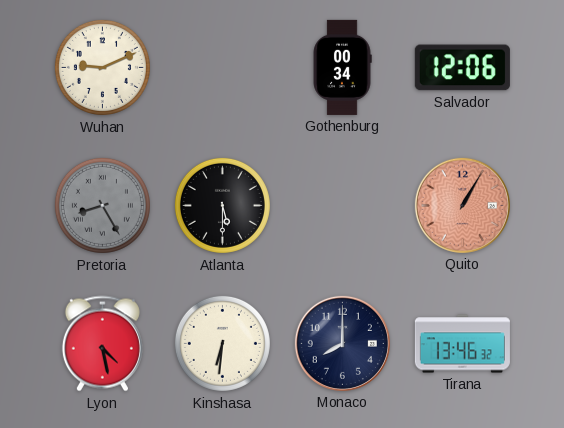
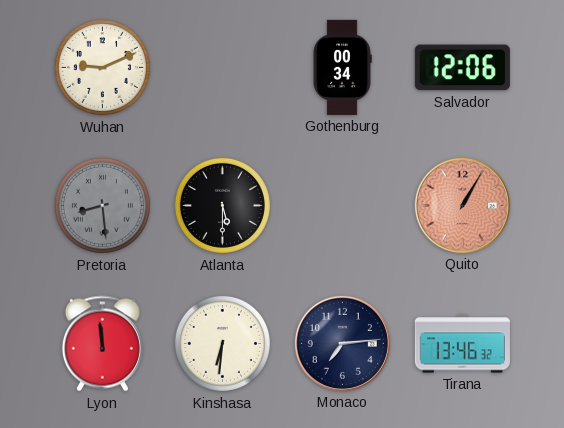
Pretoria: 8:25 -> 8:29
Lyon: 4:28 -> 11:59
Monaco: 8:00 -> 7:14
